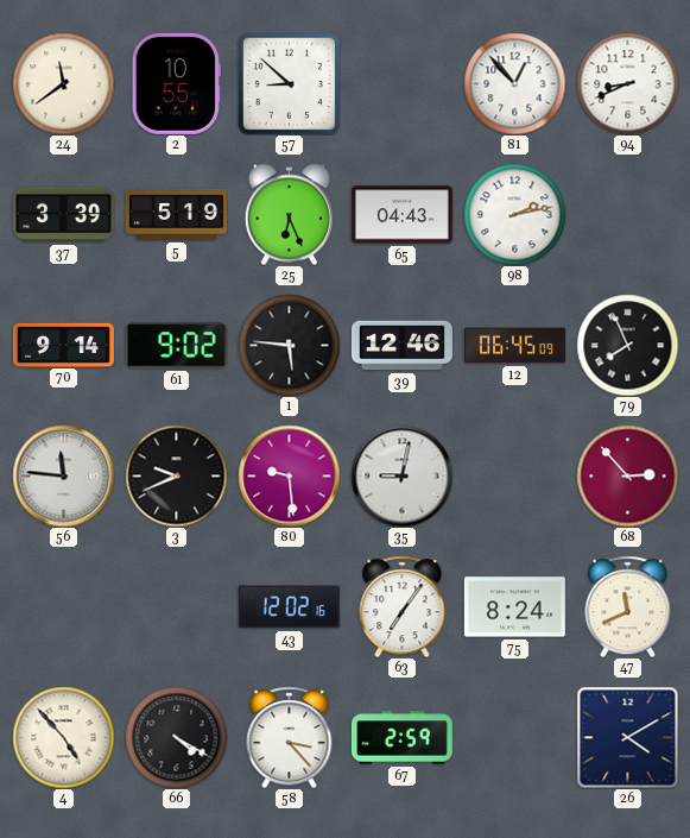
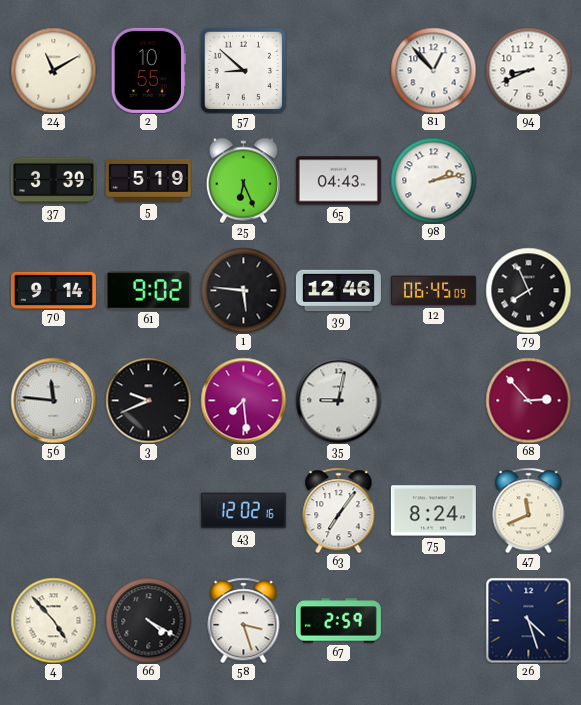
24: 11:39 -> 11:10
80: 9:29 -> 7:29
58: 3:23 -> 3:27
26: 4:10 -> 4:27
